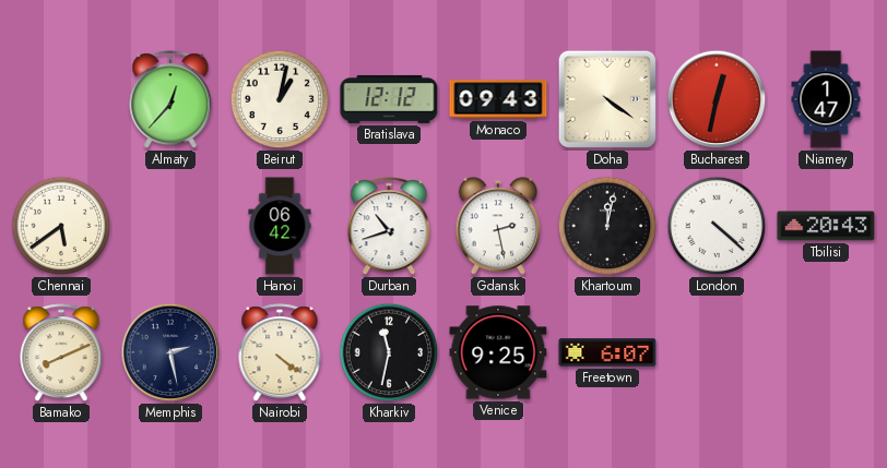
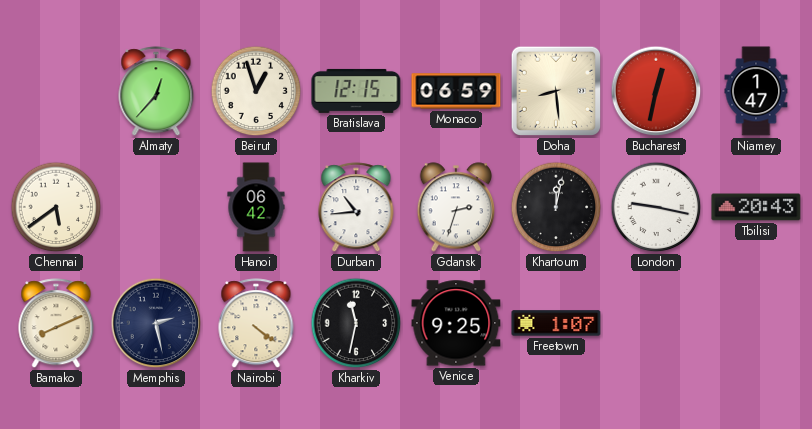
Beirut: 1:02 -> 12:57
Bratislava: 12:12 -> 12:15
Monaco: 09:43 -> 06:59
Doha: 4:21 -> 8:29
Durban: 10:42 -> 10:44
Gdansk: 2:28 -> 2:33
London: 4:22 -> 9:17
Freetown: 6:07 -> 1:07
